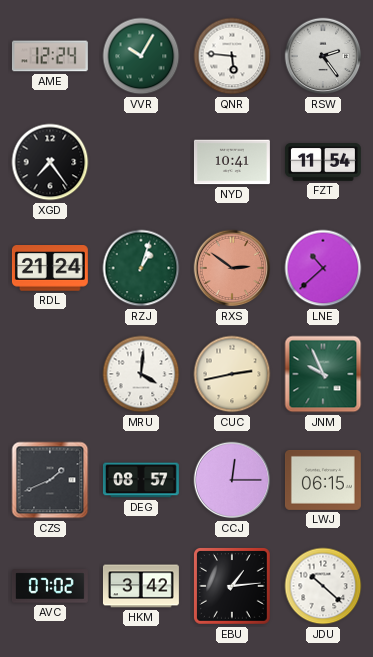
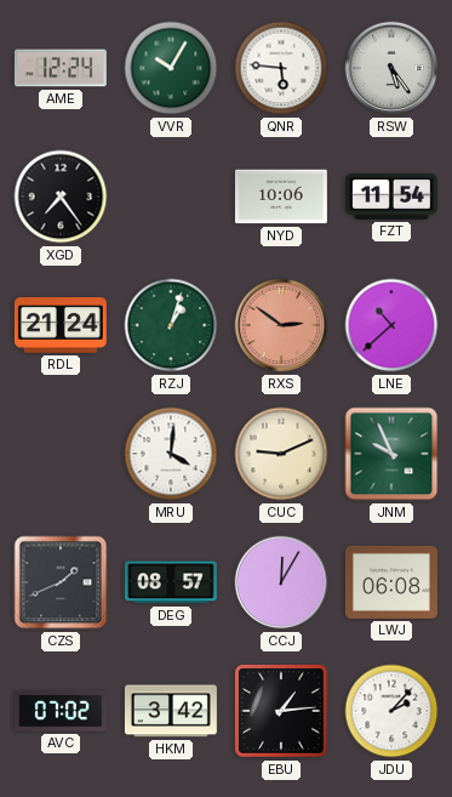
RSW: 2:24 -> 5:24
NYD: 10:41 -> 10:06
CUC: 2:43 -> 9:11
CCJ: 12:15 -> 12:05
LWJ: 06:15 -> 06:08
JDU: 10:22 -> 2:07
